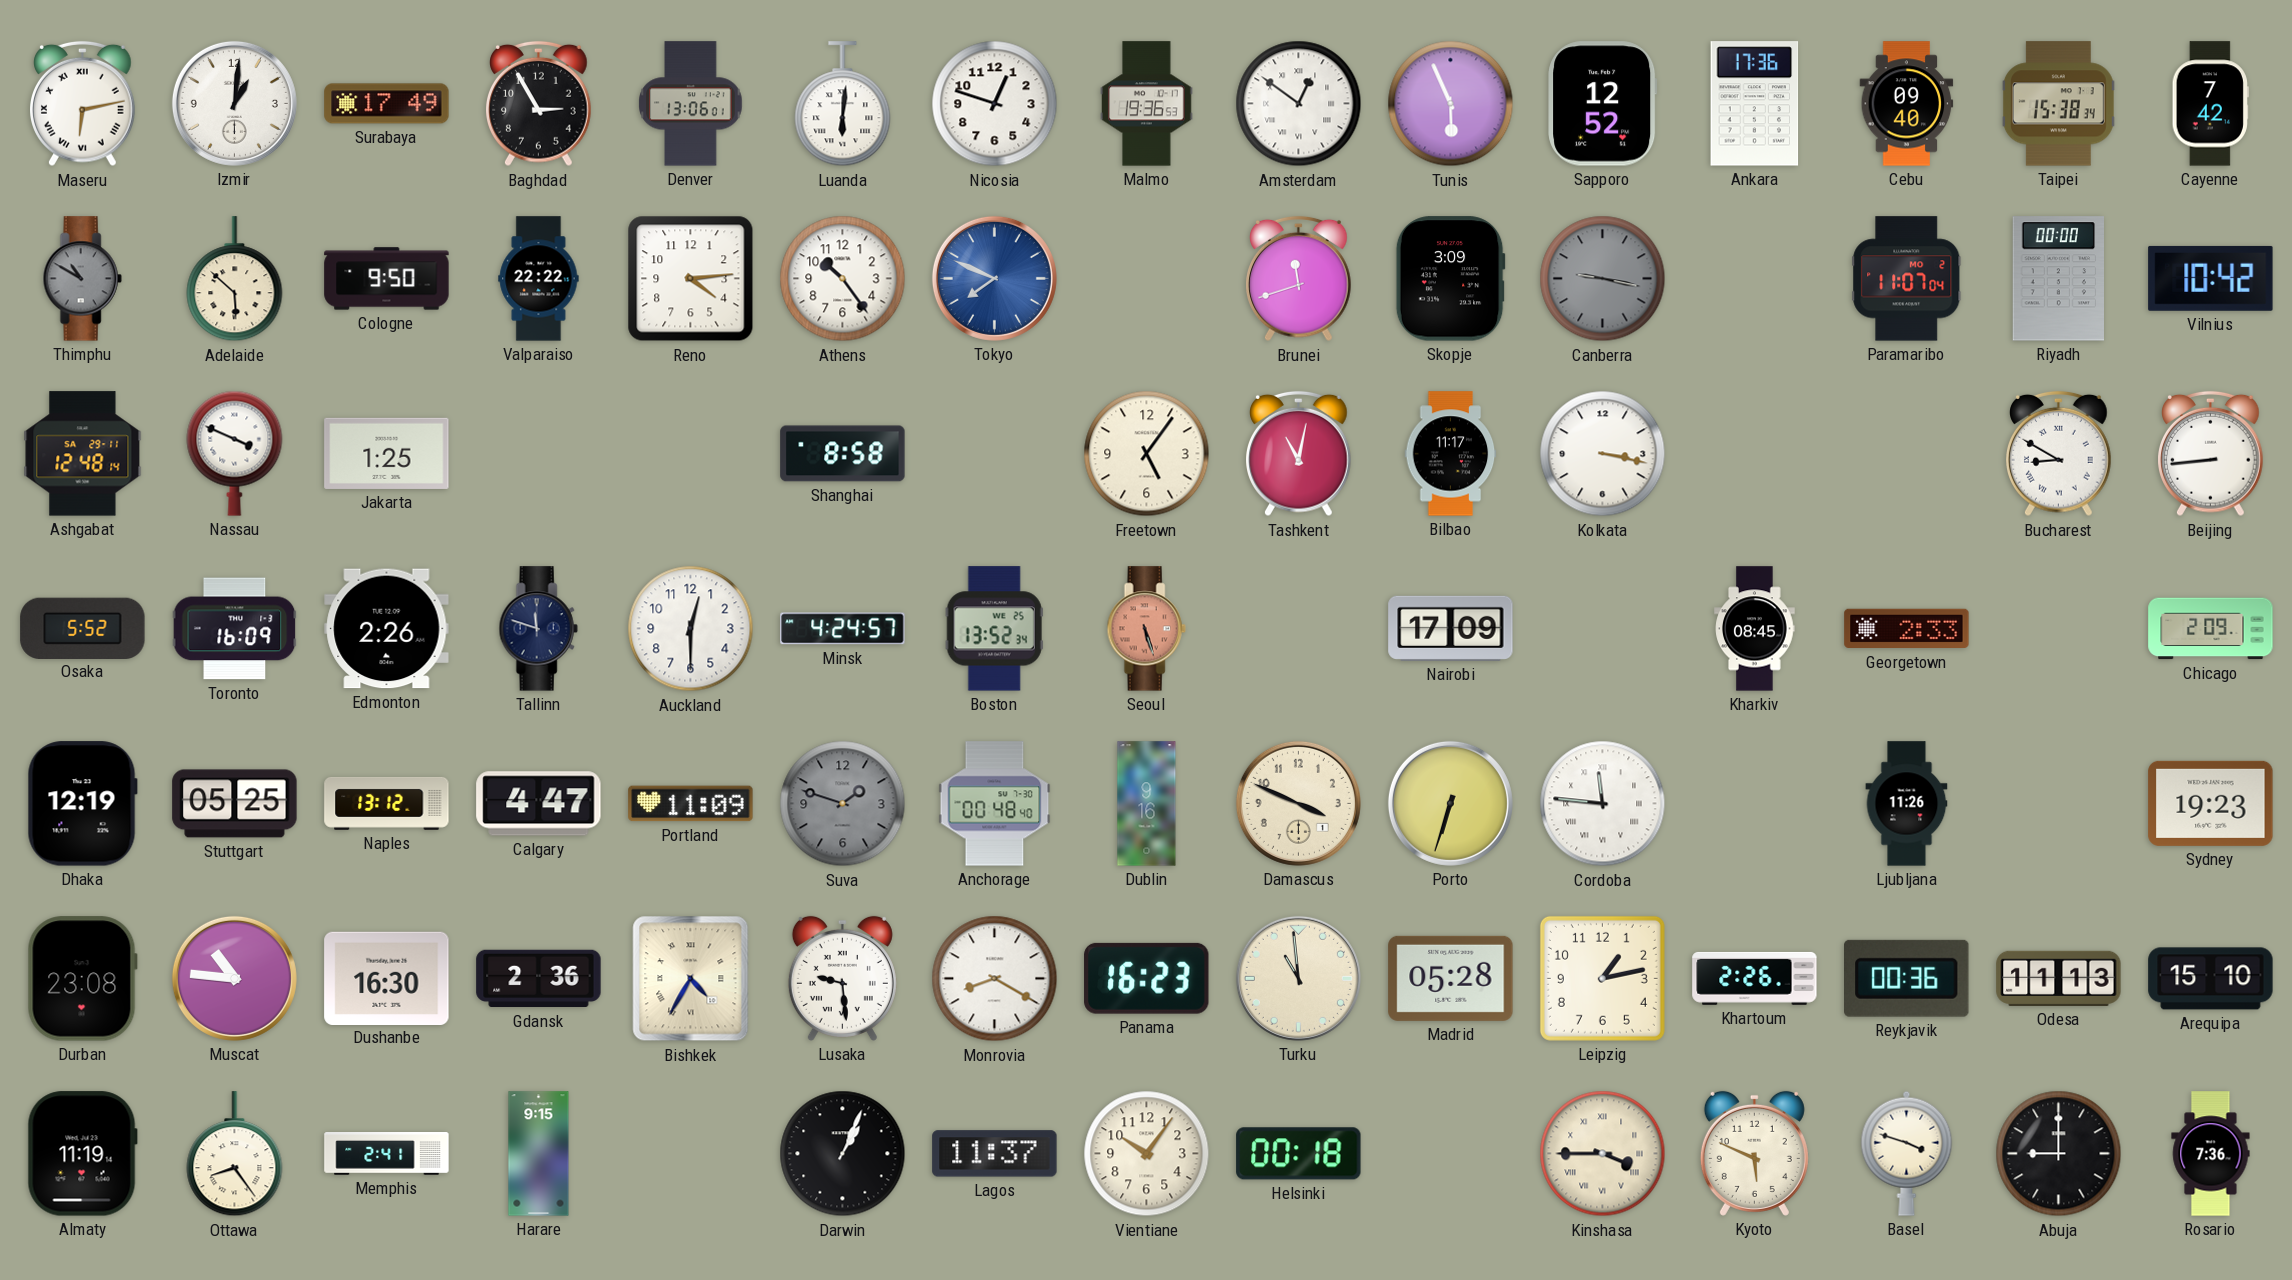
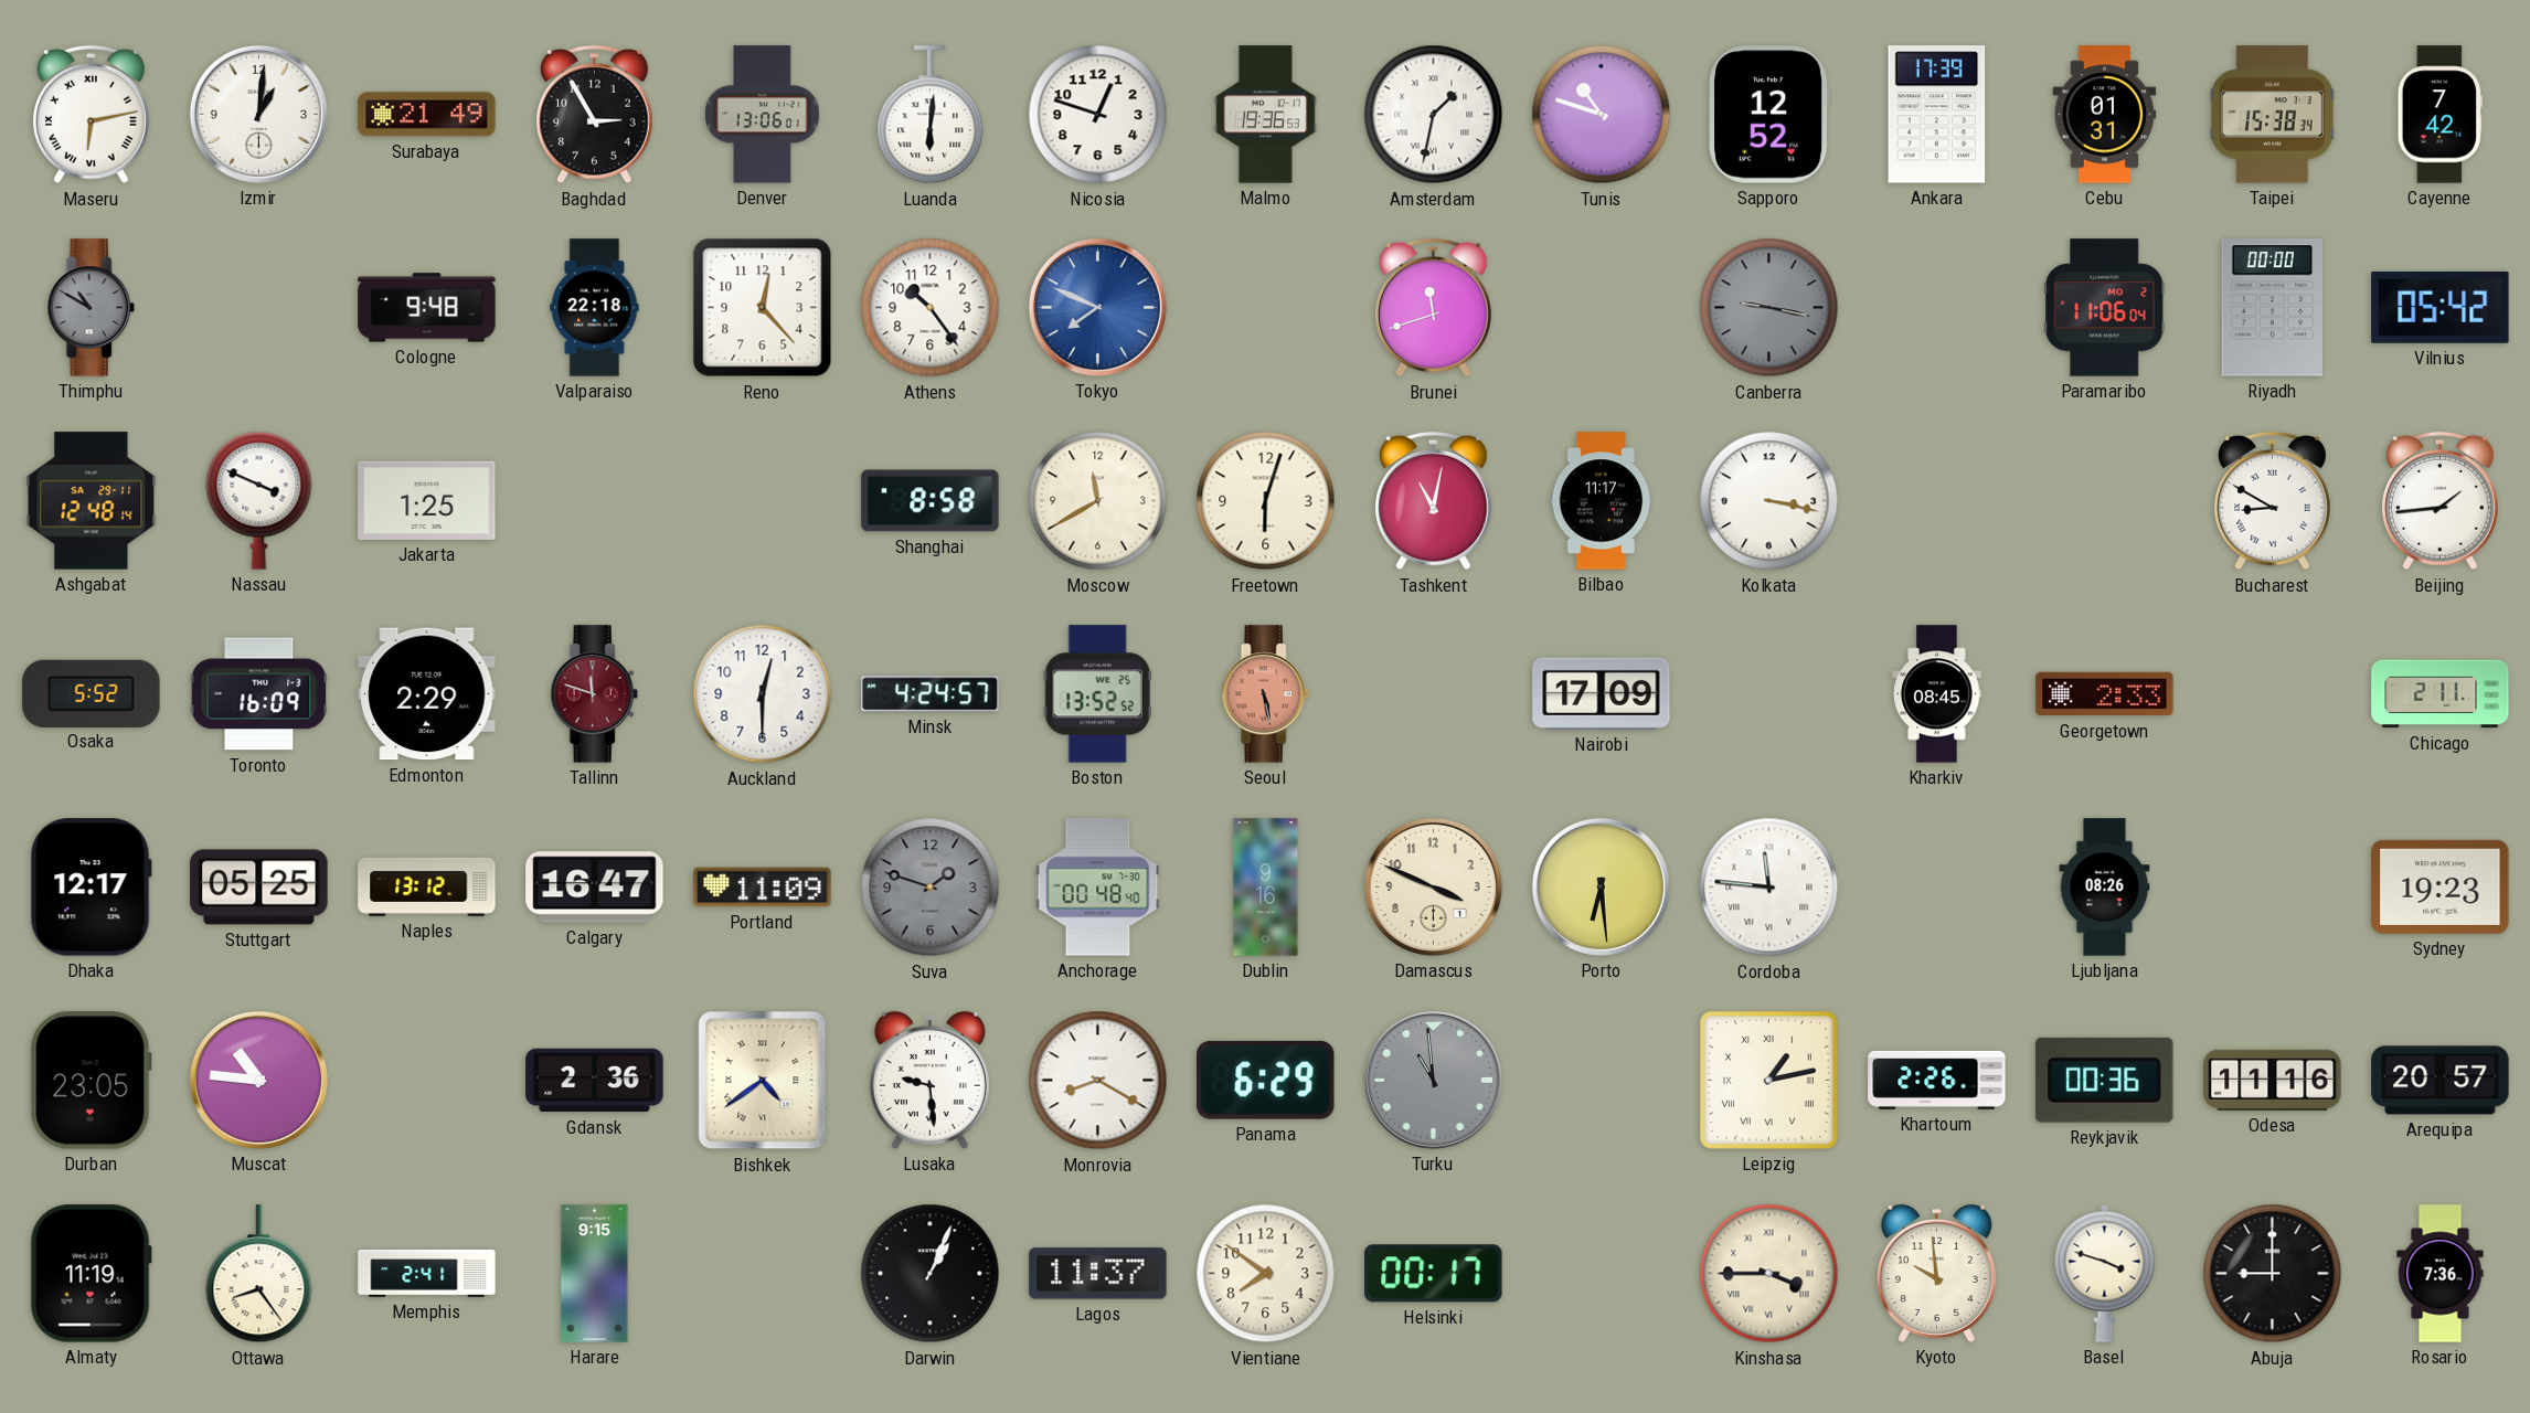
Surabaya: 17:49 -> 21:49
Amsterdam: 12:51 -> 1:32
Tunis: 5:56 -> 10:48
Ankara: 17:36 -> 17:39
Cebu: 09:40 -> 01:31
Adelaide: 5:52 -> none
Cologne: 9:50 -> 9:48
Valparaiso: 22:22 -> 22:18
Reno: 4:14 -> 12:23
Skopje: 3:09 -> none
Paramaribo: 11:07 -> 11:06
Vilnius: 10:42 -> 05:42
Moscow: none -> 11:40
Freetown: 5:06 -> 6:03
Beijing: 8:44 -> 1:44
Edmonton: 2:26 -> 2:29
Tallinn dial: navy -> burgundy
Boston: 13:52:34 -> 13:52:52
Seoul: 5:27 -> 5:28
Chicago: 2:09 -> 2:11
Dhaka: 12:19 -> 12:17
Calgary: 4:47 -> 16:47
Porto: 6:33 -> 6:29
Ljubljana: 11:26 -> 08:26
Durban: 23:08 -> 23:05
Dushanbe: 16:30 -> none
Bishkek: 4:35 -> 4:39
Panama: 16:23 -> 6:29
Turku dial: cream -> grey
Madrid: 05:28 -> none
Leipzig numerals: Arabic -> Roman
Odesa: 11:13 -> 11:16
Arequipa: 15:10 -> 20:57
Vientiane: 10:06 -> 7:51
Helsinki: 00:18 -> 00:17
Kyoto: 5:49 -> 9:59
